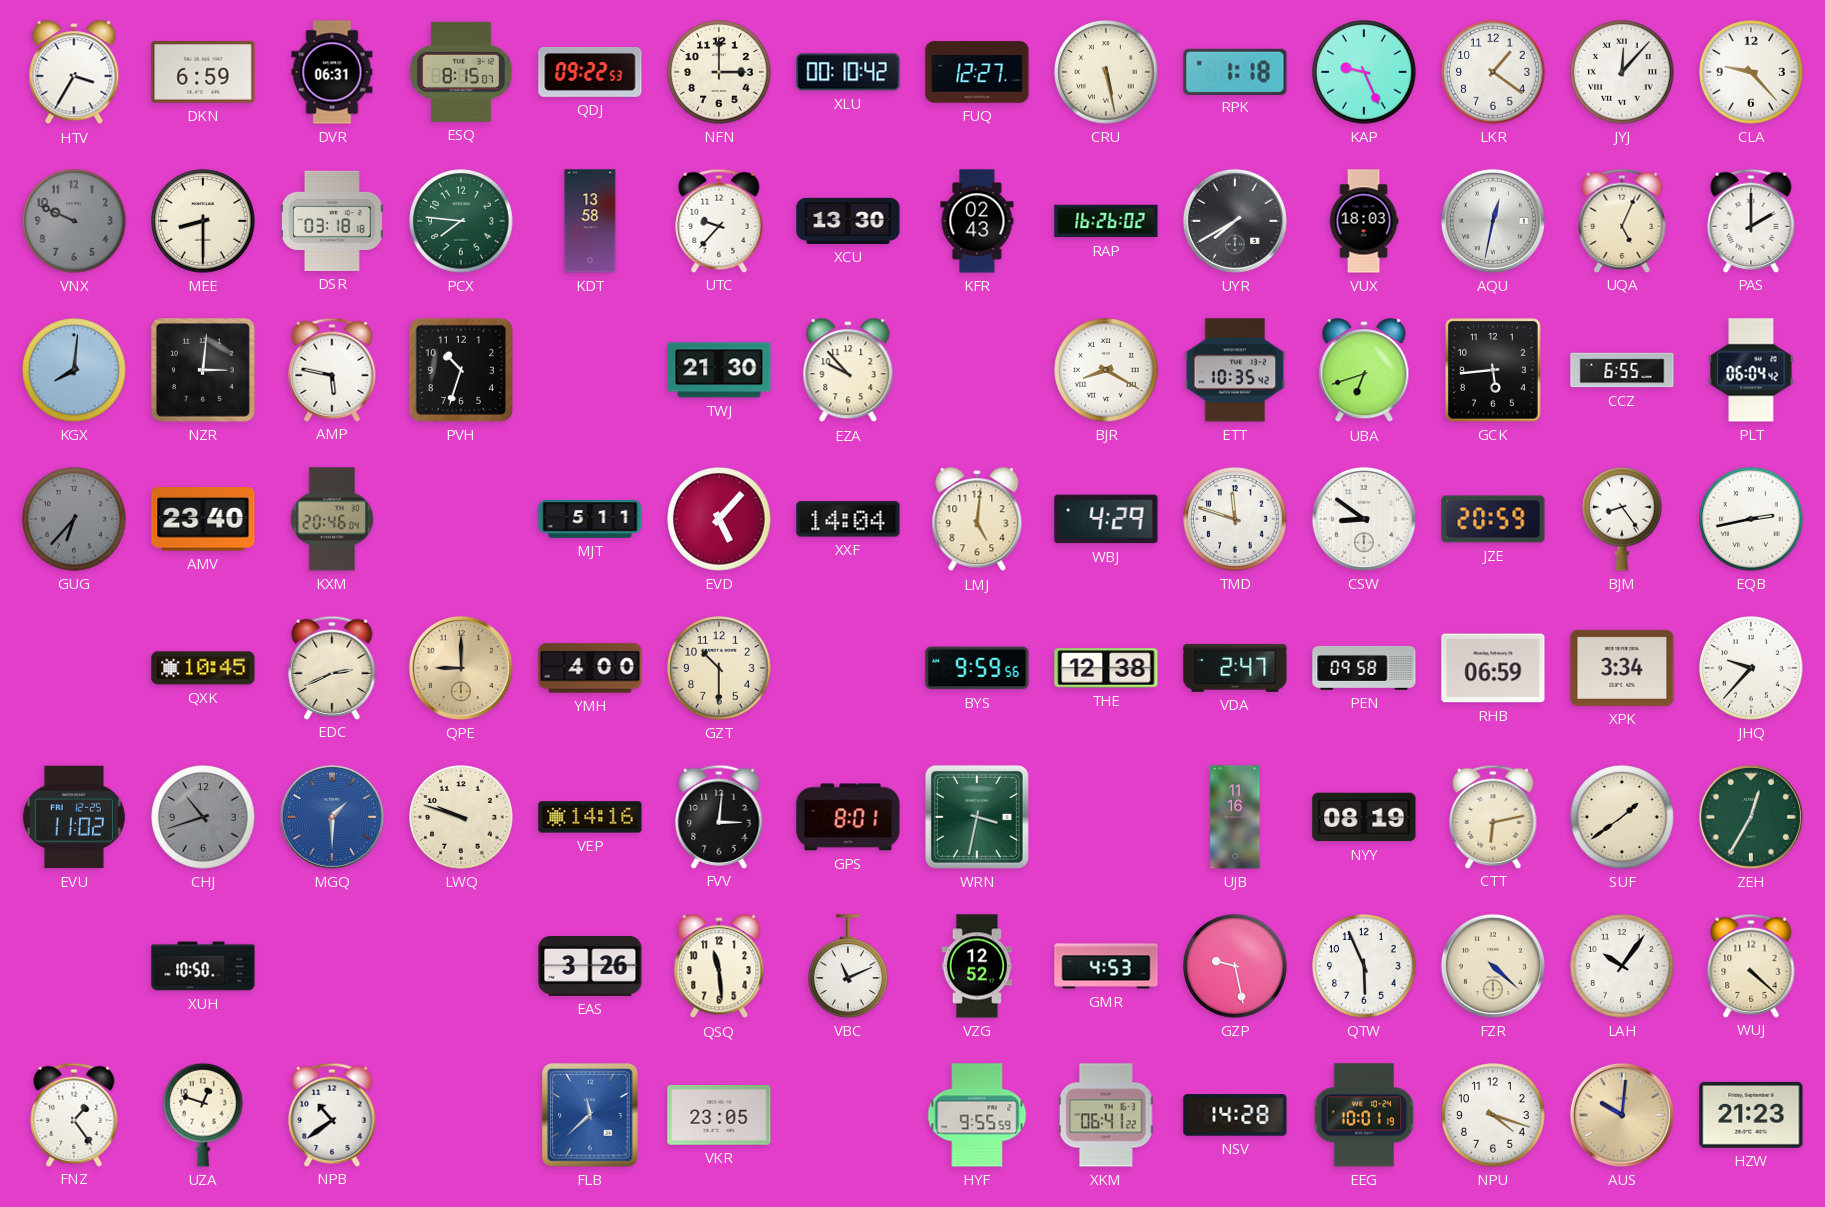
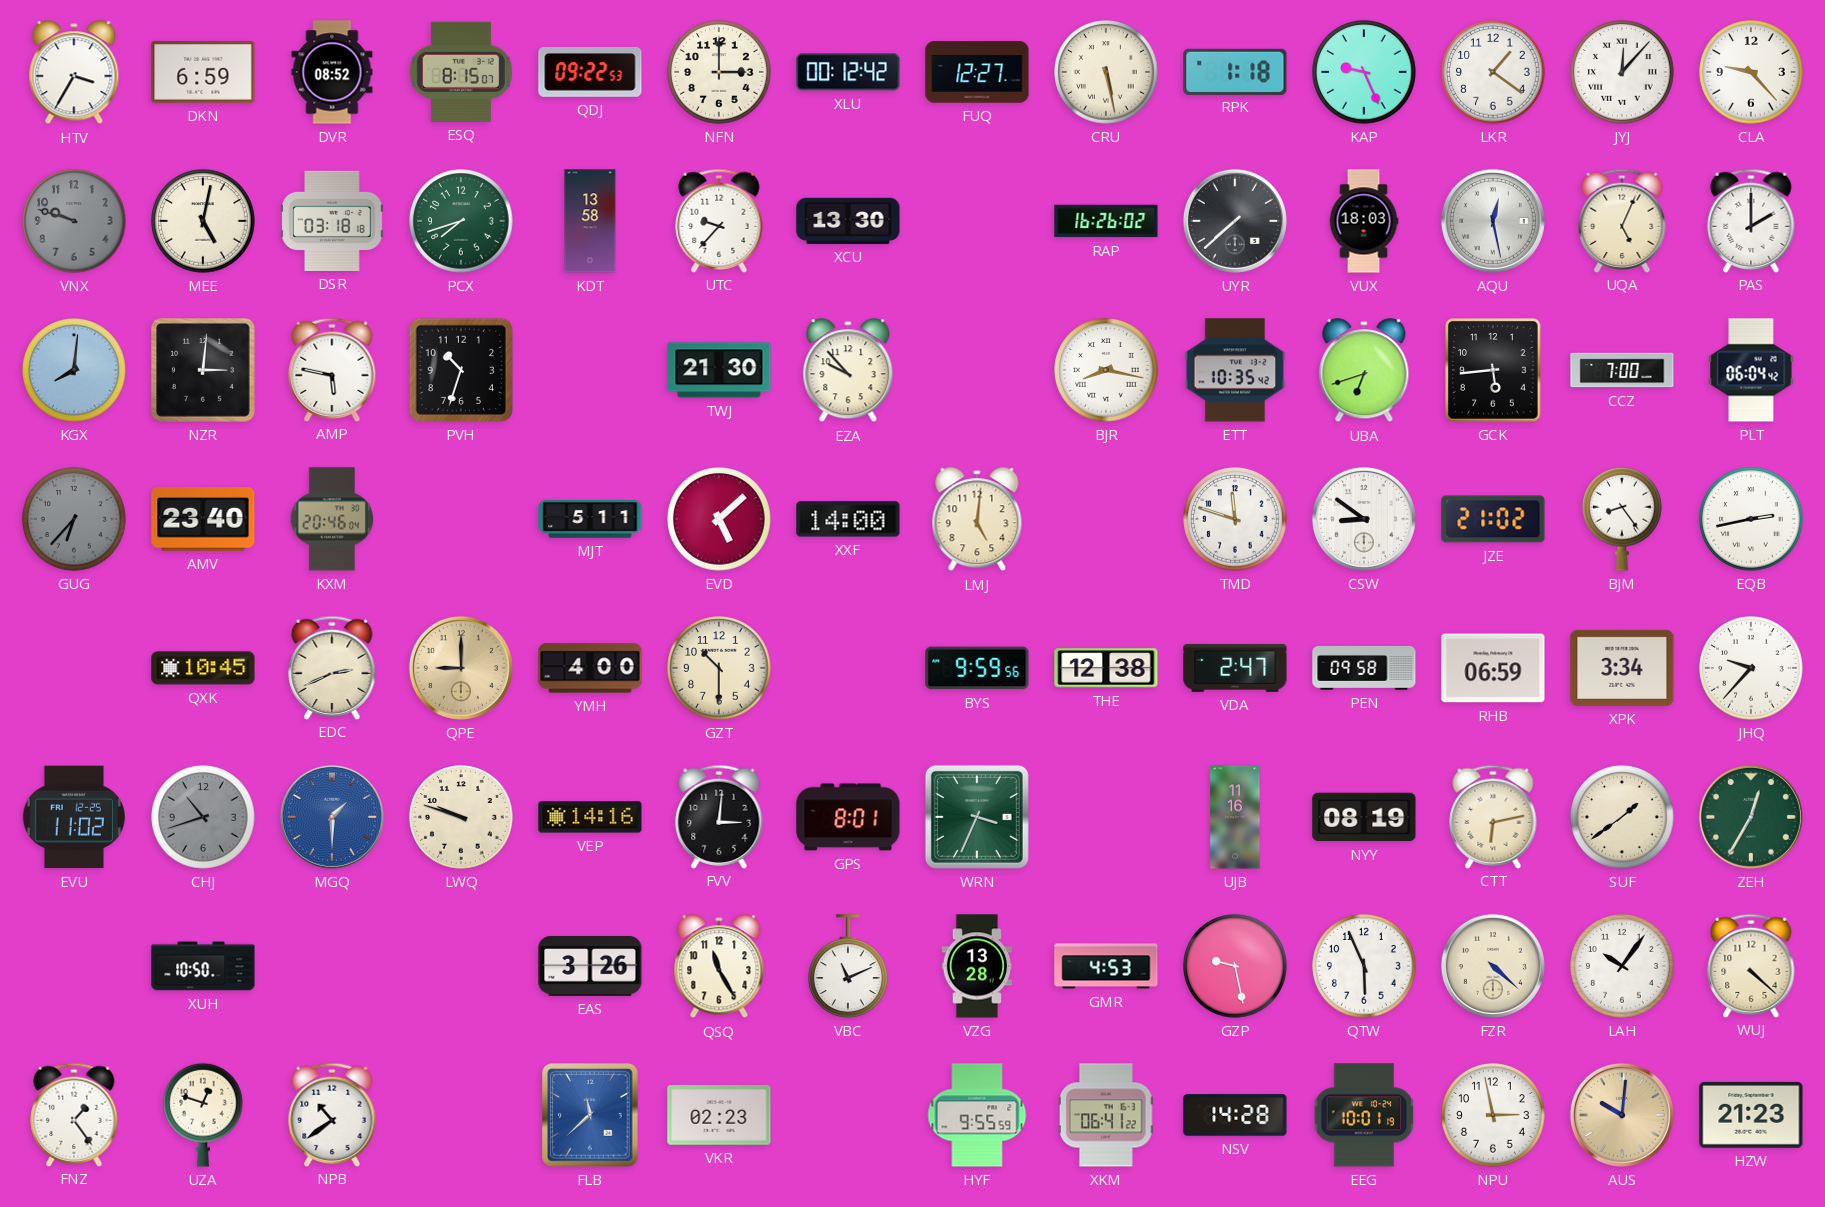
DVR: 06:31 -> 08:52
XLU: 00:10 -> 00:12
VNX: 9:49 -> 9:48
MEE: 8:30 -> 5:02
PCX: 7:46 -> 7:42
KFR: 02:43 -> none
UYR: 7:40 -> 7:38
AQU: 12:32 -> 12:28
BJR: 8:20 -> 8:17
CCZ: 6:55 -> 7:00
EVD: 5:07 -> 5:08
XXF: 14:04 -> 14:00
WBJ: 4:29 -> none
JZE: 20:59 -> 21:02
WRN: 3:32 -> 3:34
QSQ: 11:29 -> 11:25
VZG: 12:52 -> 13:28
VKR: 23:05 -> 02:23
NPU: 4:18 -> 2:58
